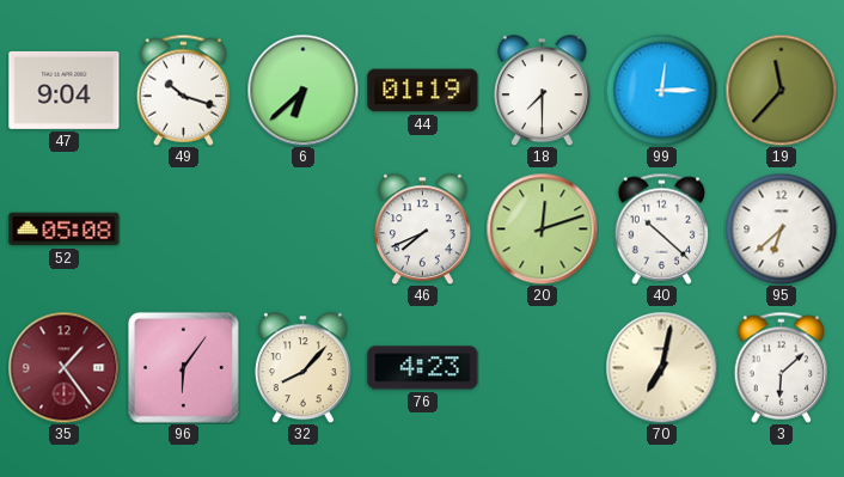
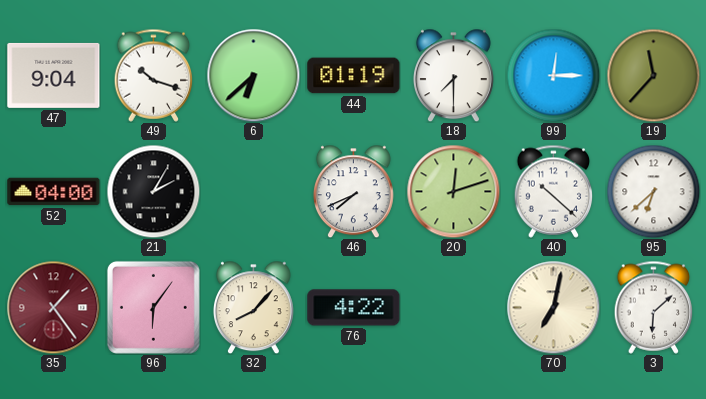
52: 05:08 -> 04:00
21: none -> 2:05
76: 4:23 -> 4:22
